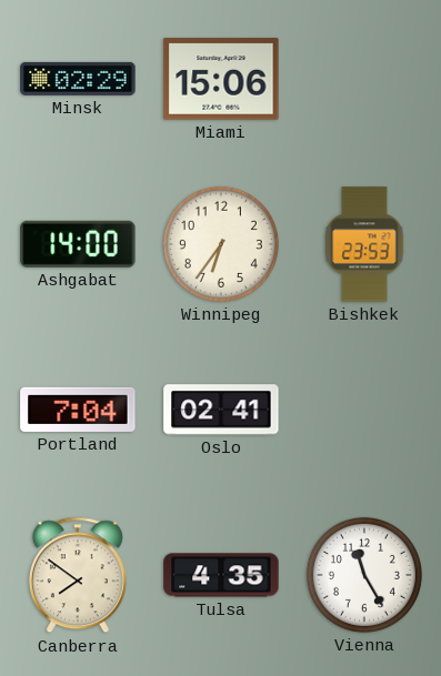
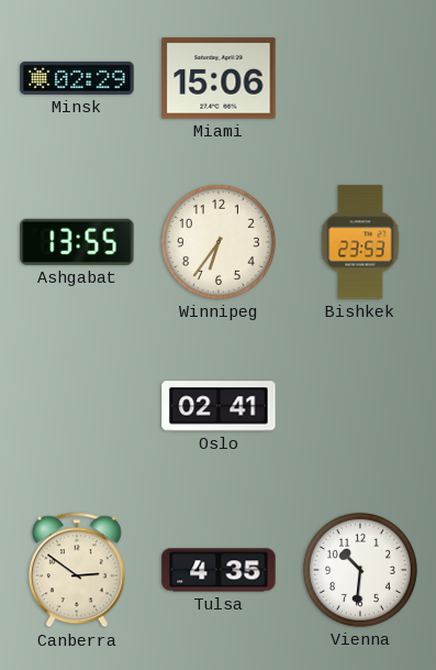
Ashgabat: 14:00 -> 13:55
Portland: 7:04 -> none
Canberra: 7:51 -> 2:51
Vienna: 11:25 -> 10:31
